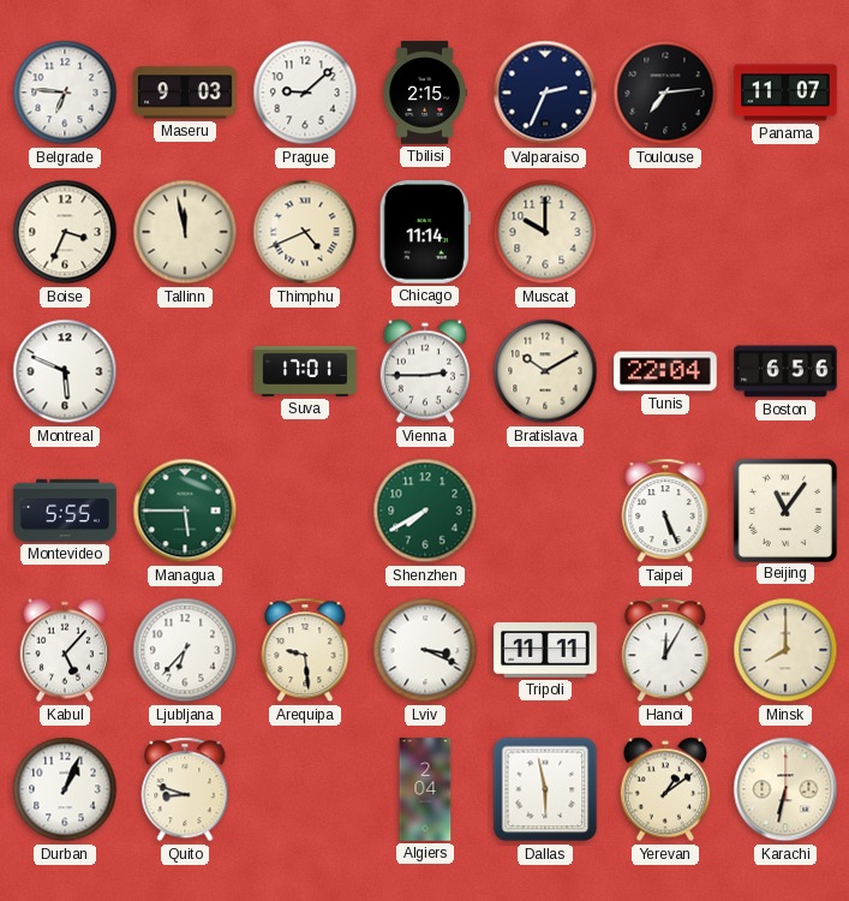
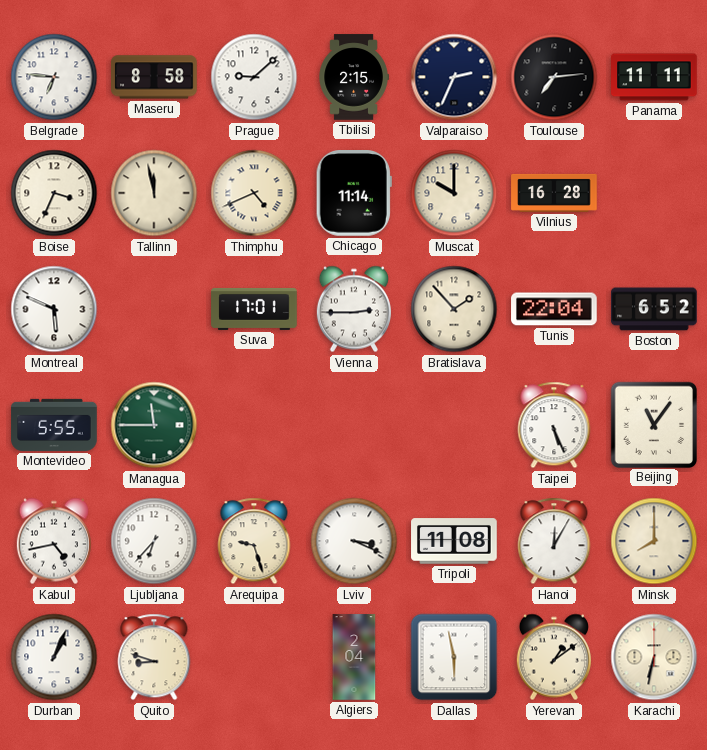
Maseru: 9:03 -> 8:58
Panama: 11:07 -> 11:11
Vilnius: none -> 16:28
Bratislava: 10:10 -> 1:53
Boston: 6:56 -> 6:52
Managua: 5:45 -> 11:45
Shenzhen: 7:40 -> none
Kabul: 5:07 -> 4:43
Arequipa: 9:29 -> 9:27
Tripoli: 11:11 -> 11:08
